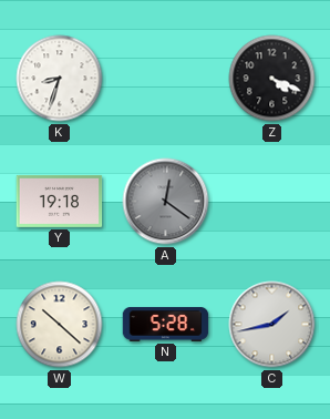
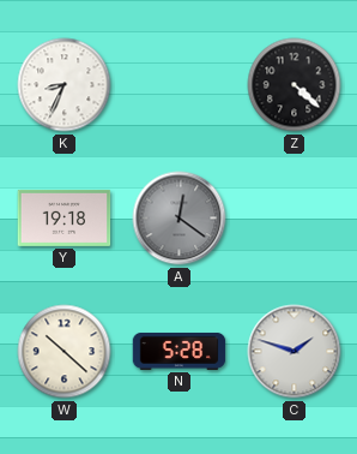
K: 8:33 -> 8:34
Z: 4:19 -> 4:22
C: 1:43 -> 1:48
